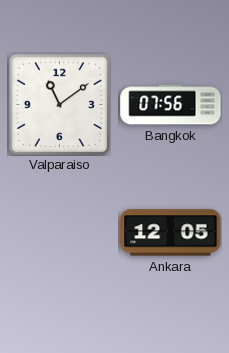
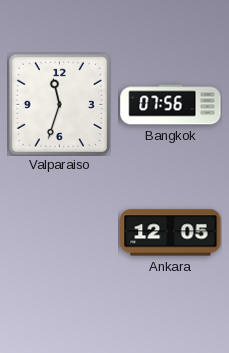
Valparaiso: 11:09 -> 11:33
